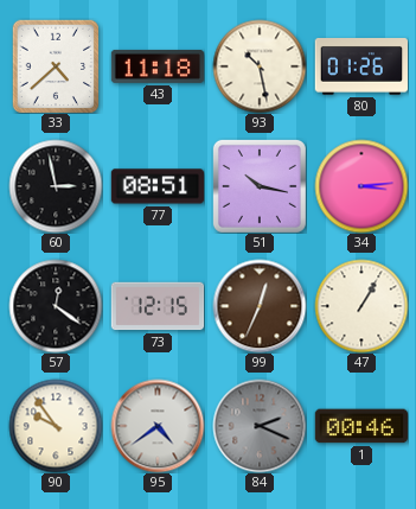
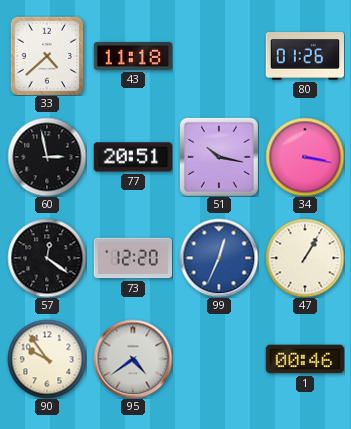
93: 10:28 -> none
77: 08:51 -> 20:51
34: 3:14 -> 3:17
73: 12:15 -> 12:20
99 dial: brown -> blue
84: 2:19 -> none
